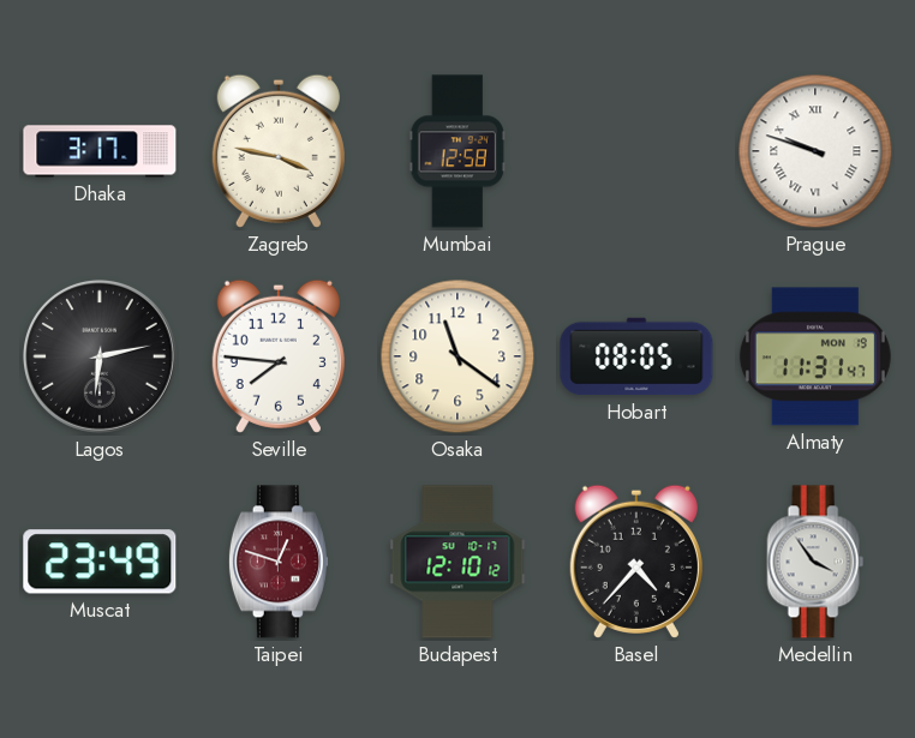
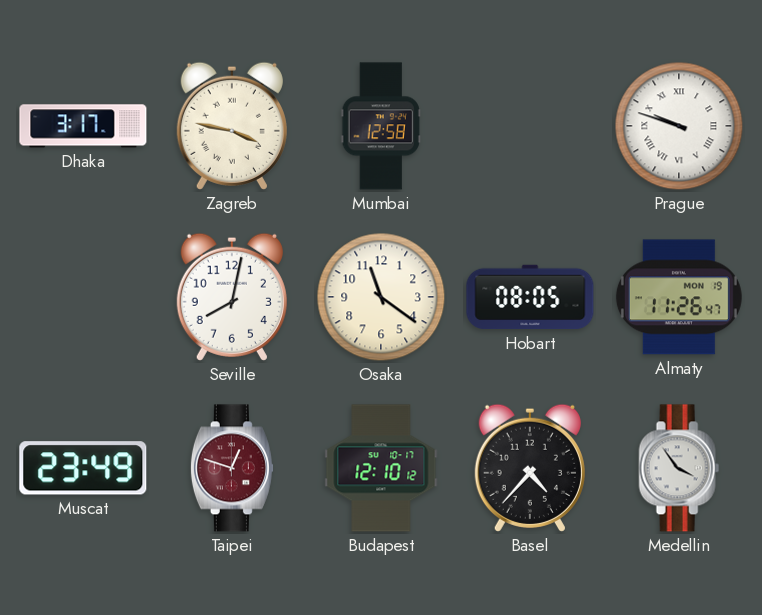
Lagos: 6:13 -> none
Seville: 7:46 -> 8:02
Almaty: 11:31 -> 11:26
